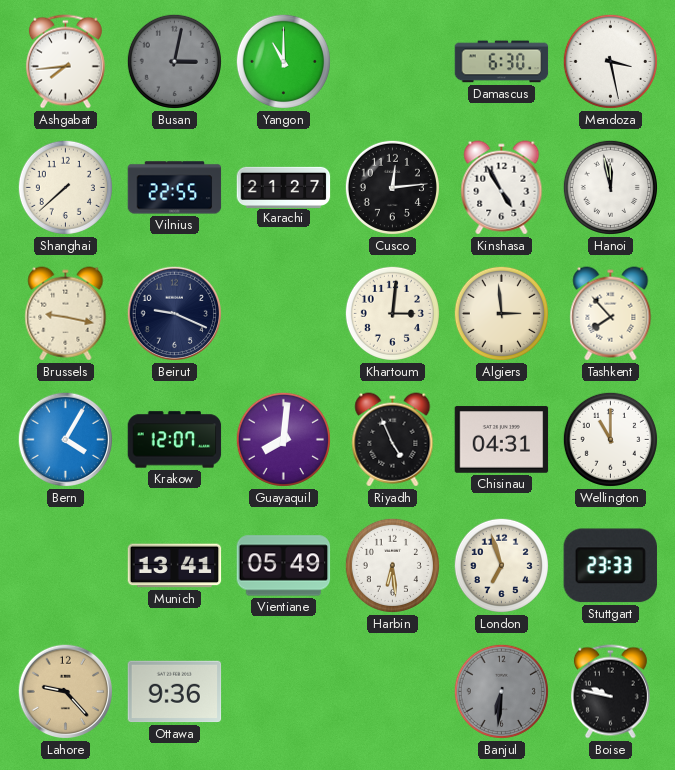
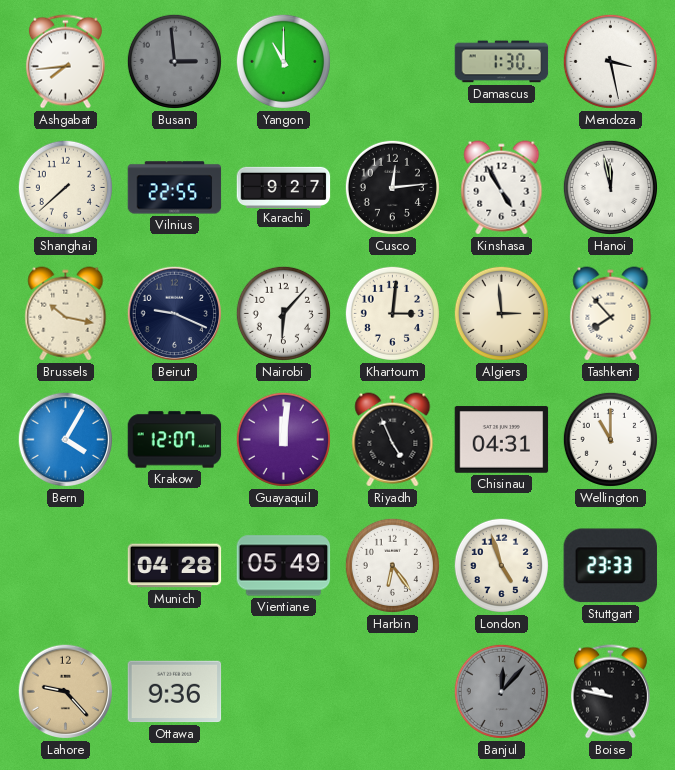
Busan: 3:02 -> 2:59
Damascus: 6:30 -> 1:30
Karachi: 21:27 -> 9:27
Brussels: 9:17 -> 10:17
Nairobi: none -> 6:07
Guayaquil: 8:01 -> 12:01
Munich: 13:41 -> 04:28
Harbin: 6:29 -> 6:24
London: 6:57 -> 4:57
Banjul: 6:31 -> 12:07
